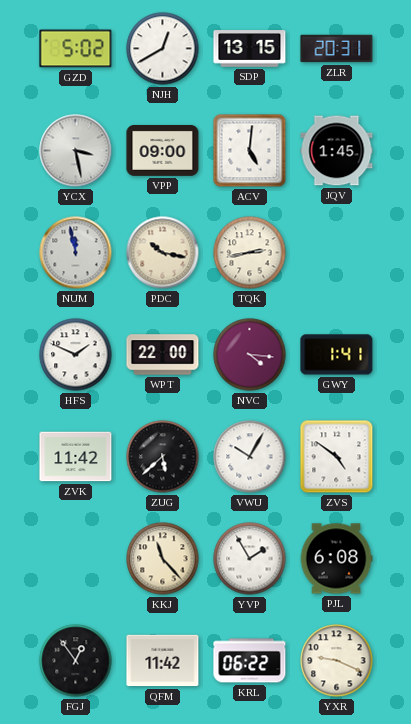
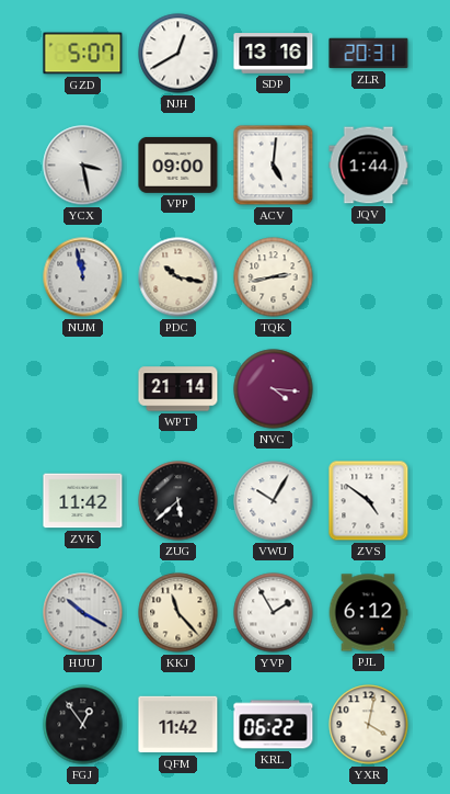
GZD: 5:02 -> 5:07
SDP: 13:15 -> 13:16
JQV: 1:45 -> 1:44
HFS: 1:49 -> none
WPT: 22:00 -> 21:14
GWY: 1:41 -> none
HUU: none -> 10:20
PJL: 6:08 -> 6:12
YXR: 9:19 -> 4:02
